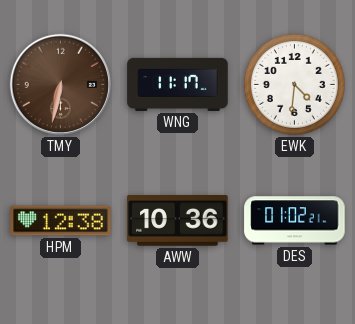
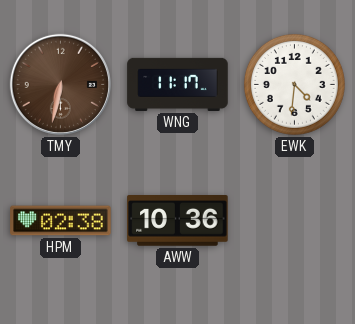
HPM: 12:38 -> 02:38
DES: 01:02 -> none
